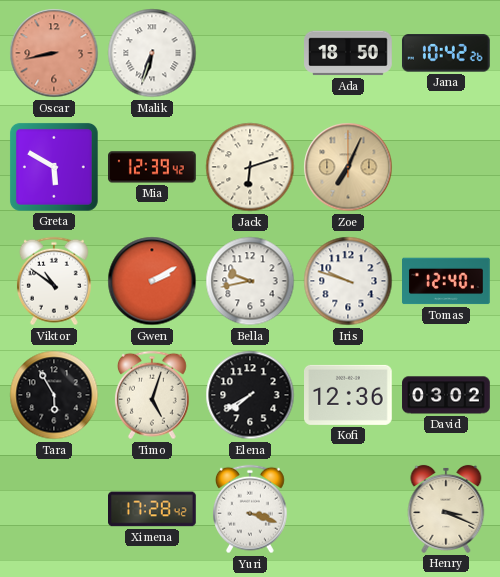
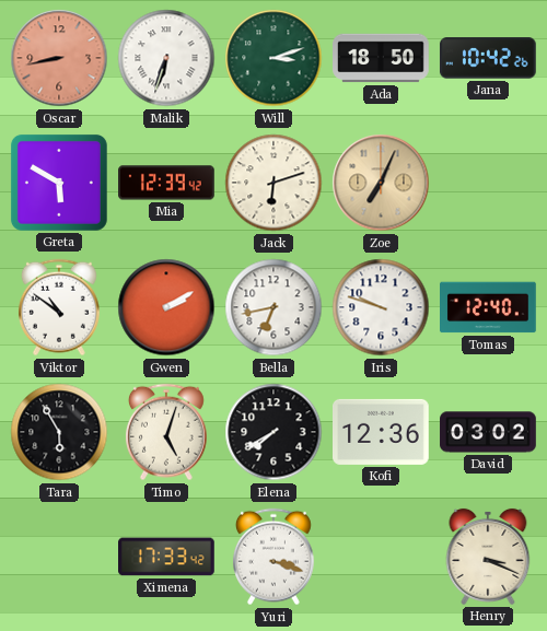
Will: none -> 3:12
Bella: 9:43 -> 6:43
Ximena: 17:28 -> 17:33
